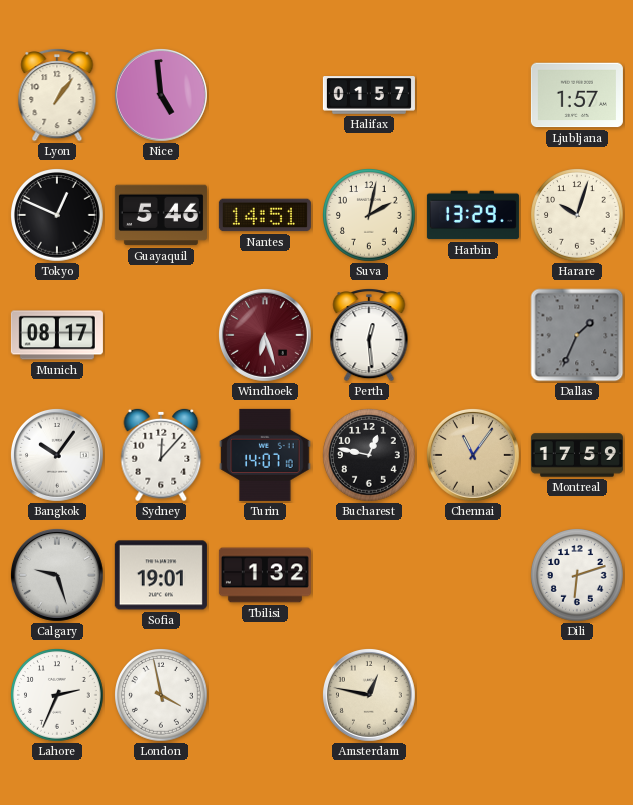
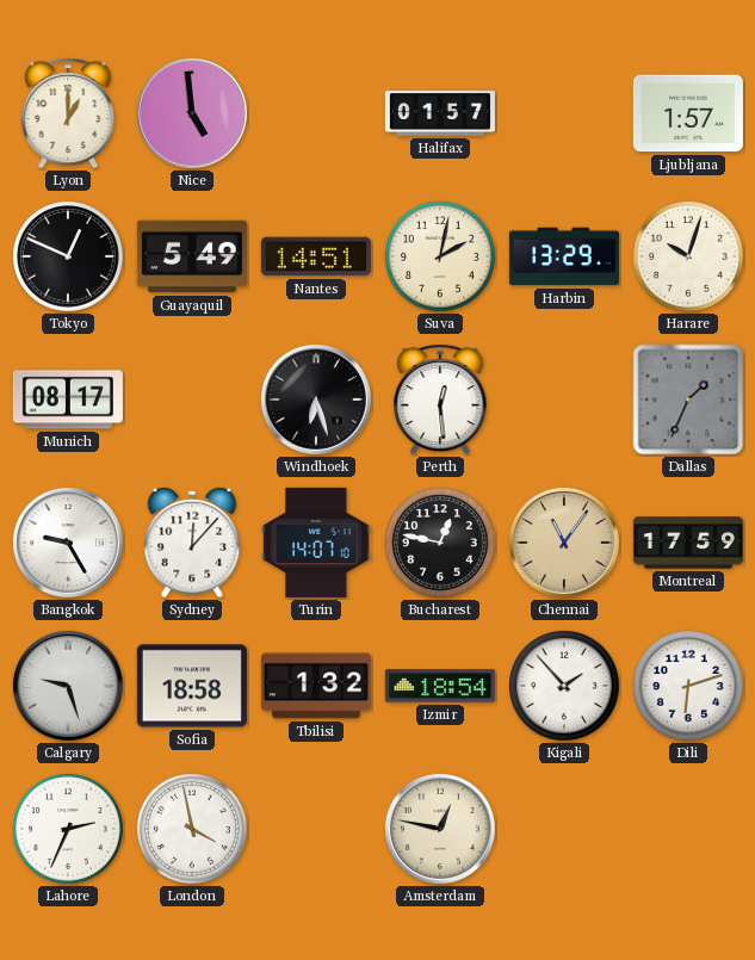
Lyon: 1:06 -> 1:00
Guayaquil: 5:46 -> 5:49
Windhoek dial: burgundy -> black
Bangkok: 10:06 -> 9:25
Sofia: 19:01 -> 18:58
Izmir: none -> 18:54
Kigali: none -> 1:53
